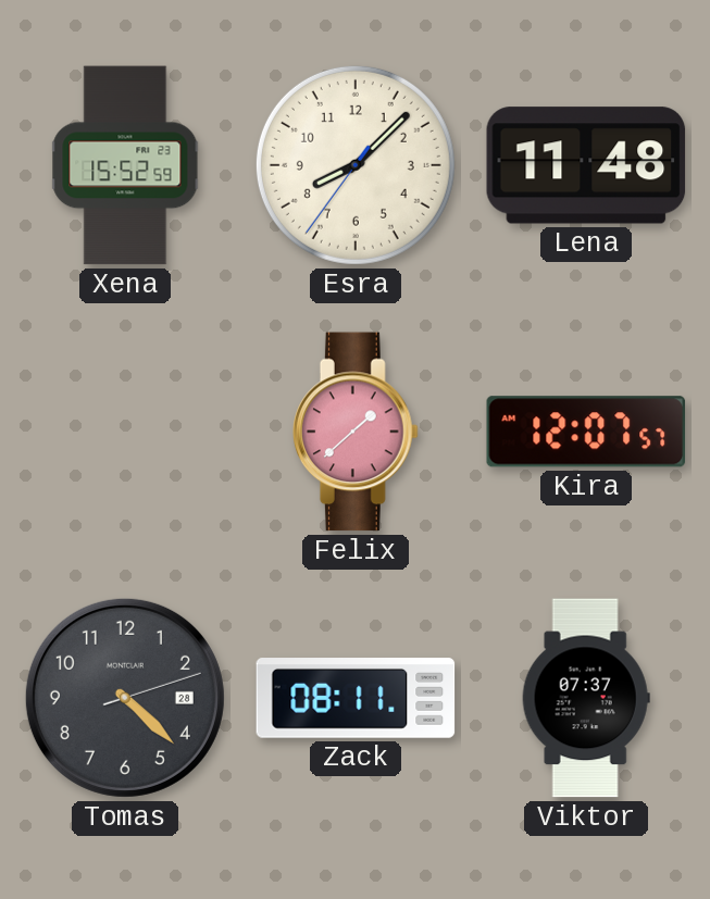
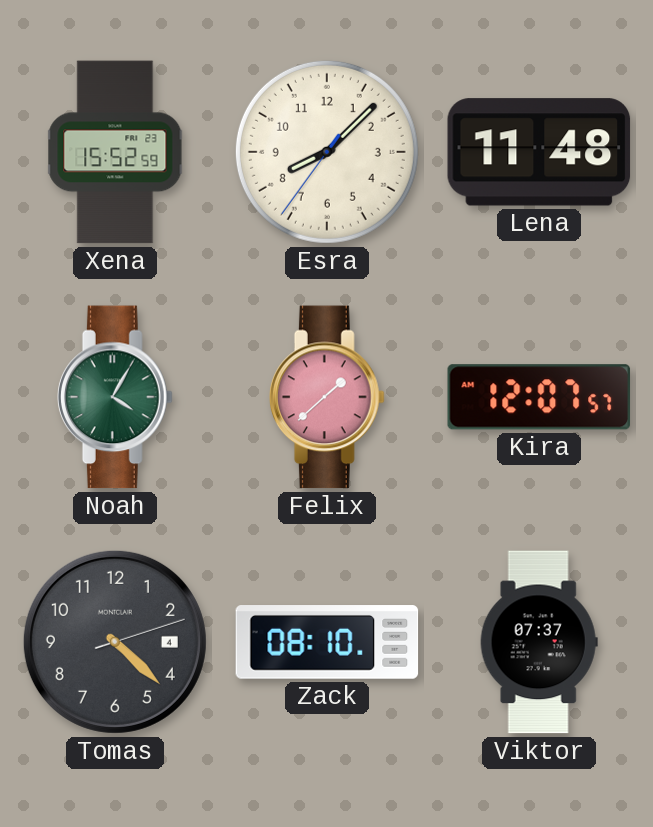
Noah: none -> 4:05
Tomas date: 28 -> 4
Zack: 08:11 -> 08:10
